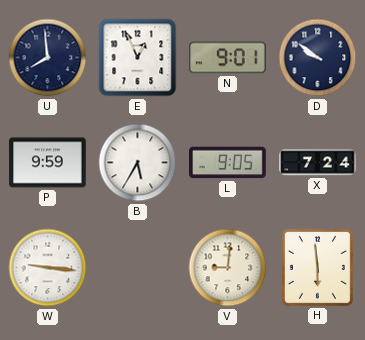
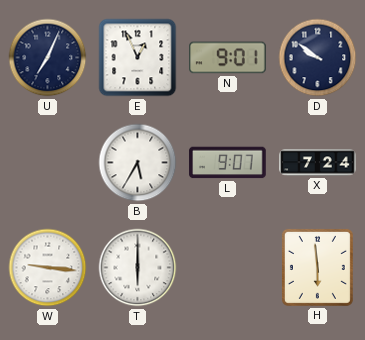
U: 7:59 -> 7:04
P: 9:59 -> none
L: 9:05 -> 9:07
T: none -> 6:00
V: 9:01 -> none
